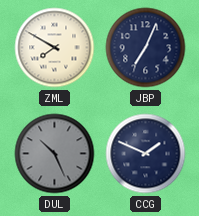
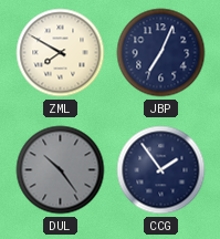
DUL: 10:26 -> 10:24
CCG: 1:49 -> 1:54
